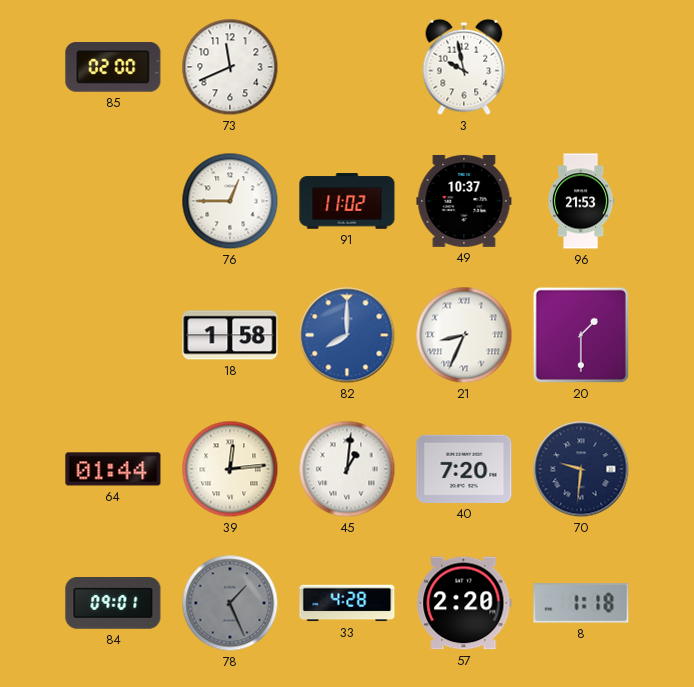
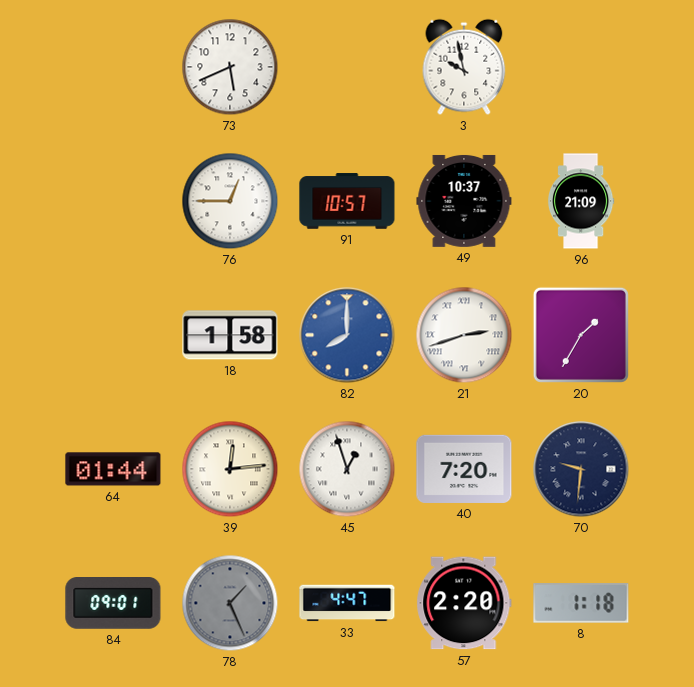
85: 02:00 -> none
73: 11:41 -> 5:41
91: 11:02 -> 10:57
96: 21:53 -> 21:09
21: 8:34 -> 2:42
20: 1:30 -> 1:35
45: 1:01 -> 12:57
33: 4:28 -> 4:47
